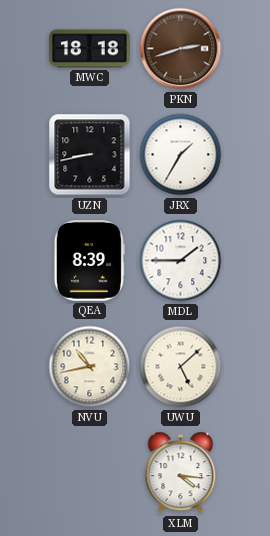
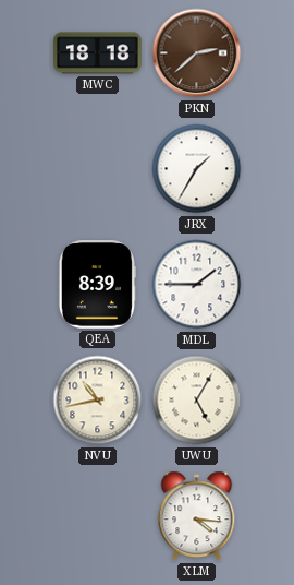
PKN: 2:42 -> 2:38
UZN: 8:43 -> none
UWU: 5:08 -> 5:05
